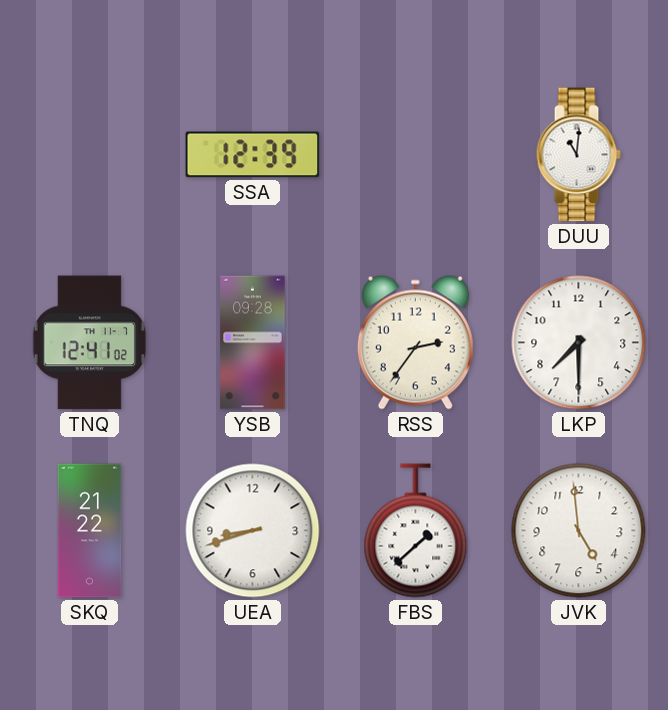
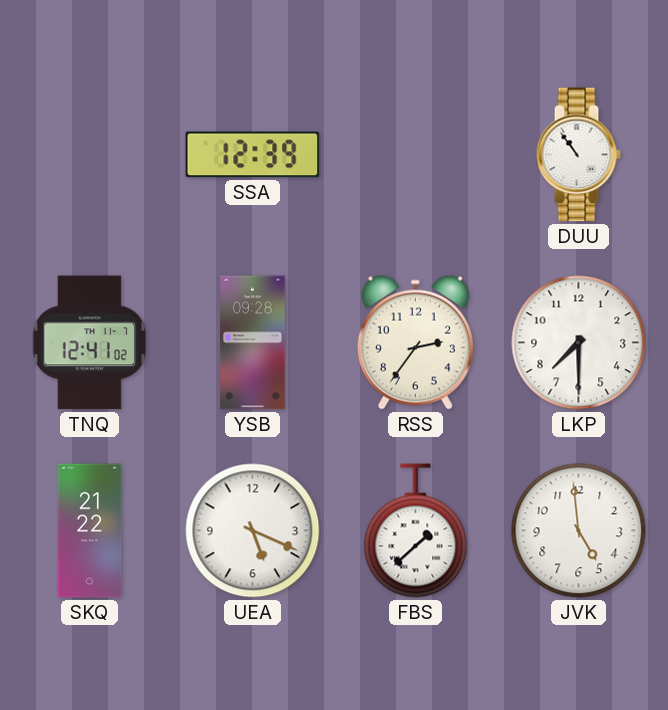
DUU: 11:01 -> 10:54
UEA: 8:42 -> 5:19
